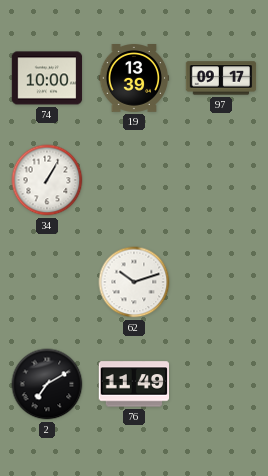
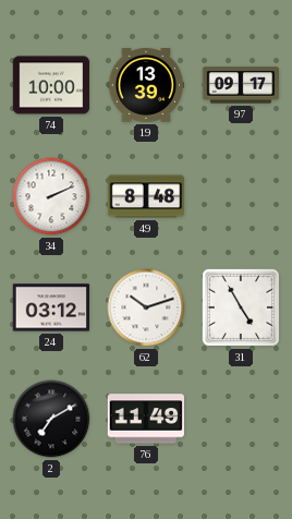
34: 1:05 -> 2:11
49: none -> 8:48
24: none -> 03:12
31: none -> 4:55
